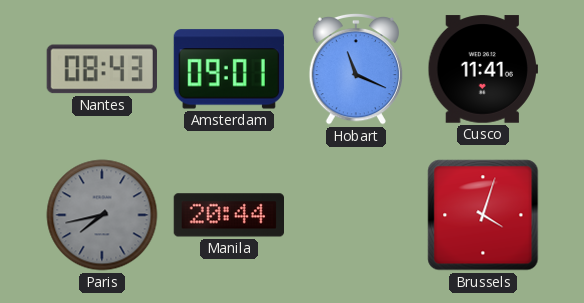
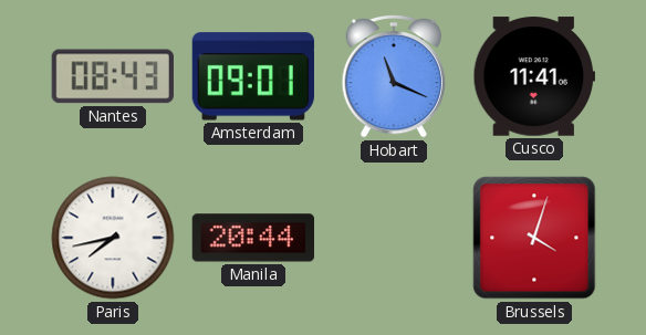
Paris dial: grey -> white
